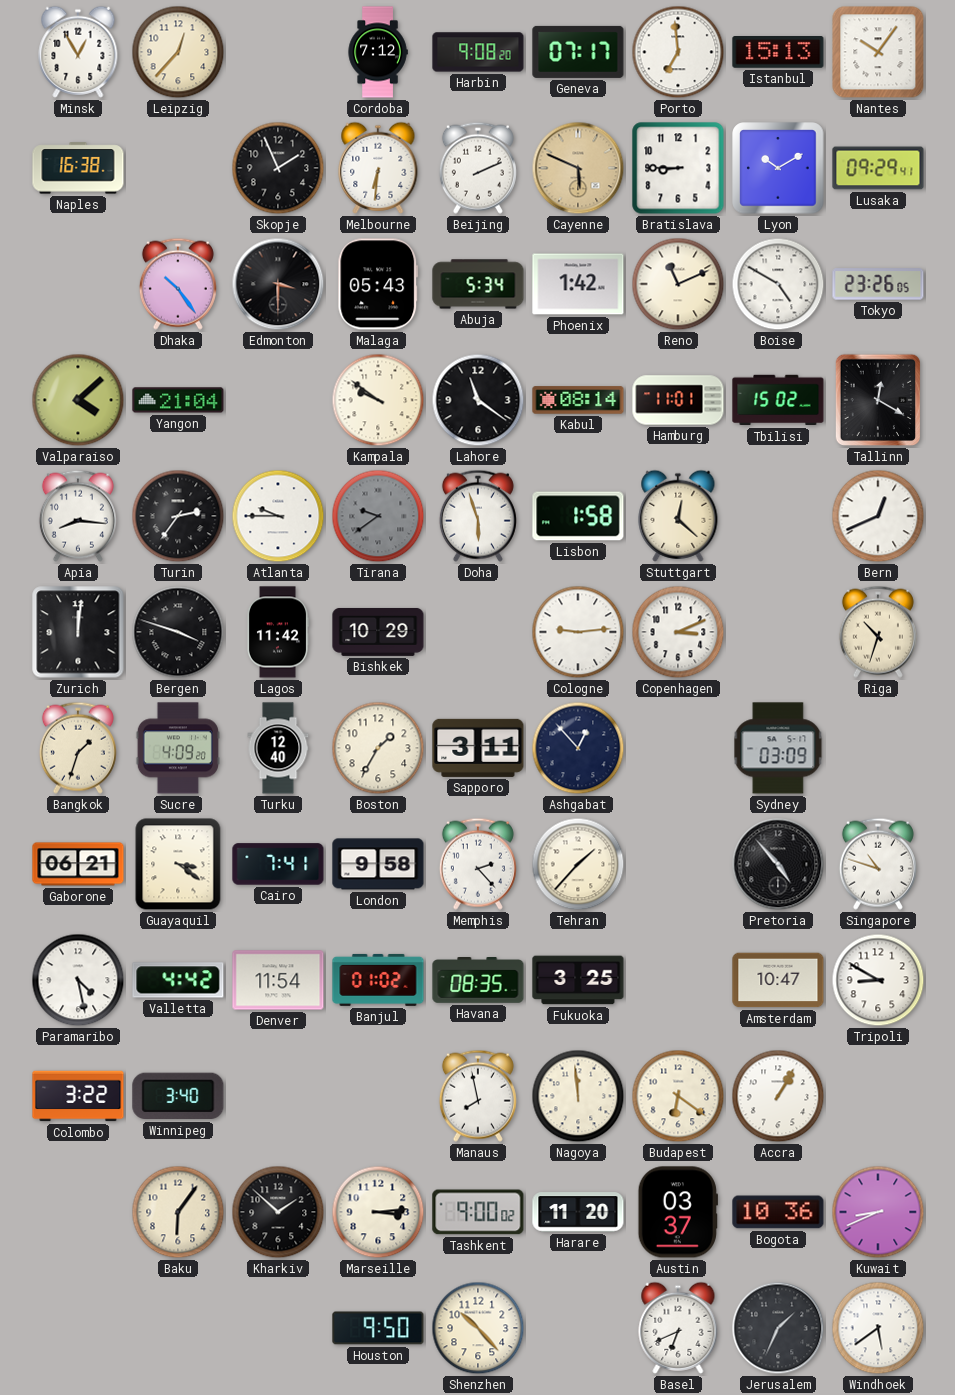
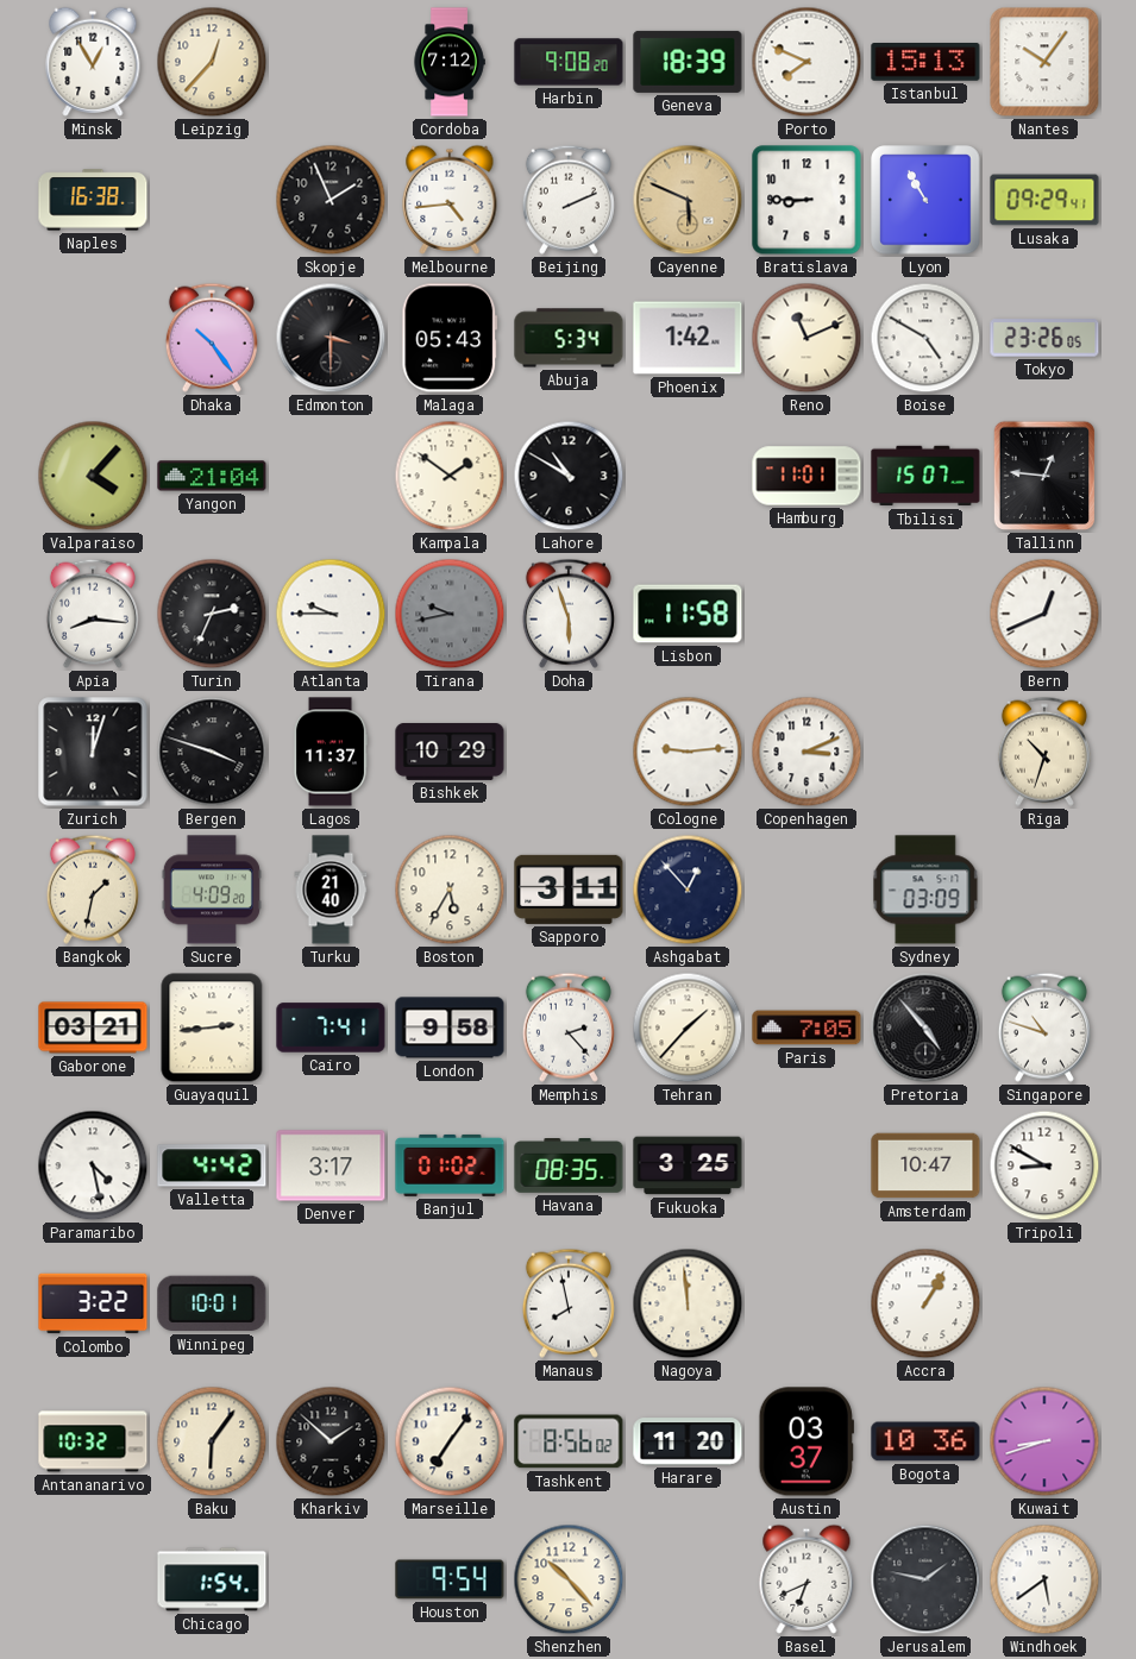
Geneva: 07:17 -> 18:39
Porto: 6:59 -> 7:49
Melbourne: 6:31 -> 4:44
Lyon: 10:10 -> 10:55
Valparaiso: 4:08 -> 4:07
Kampala: 9:51 -> 1:51
Lahore: 11:21 -> 10:50
Kabul: 08:14 -> none
Tbilisi: 15:02 -> 15:07
Tallinn: 12:20 -> 12:46
Turin: 2:36 -> 2:34
Tirana: 9:39 -> 9:43
Lisbon: 1:58 -> 11:58
Stuttgart: 12:22 -> none
Zurich: 12:01 -> 12:03
Lagos: 11:42 -> 11:37
Bangkok: 1:33 -> 1:32
Turku: 12:40 -> 21:40
Boston: 1:35 -> 5:35
Gaborone: 06:21 -> 03:21
Guayaquil: 3:21 -> 2:44
Paris: none -> 7:05
Denver: 11:54 -> 3:17
Winnipeg: 3:40 -> 10:01
Budapest: 6:21 -> none
Antananarivo: none -> 10:32
Marseille: 3:14 -> 7:06
Tashkent: 9:00 -> 8:56
Kuwait: 8:41 -> 8:42
Chicago: none -> 1:54
Houston: 9:50 -> 9:54
Jerusalem: 1:34 -> 1:47
